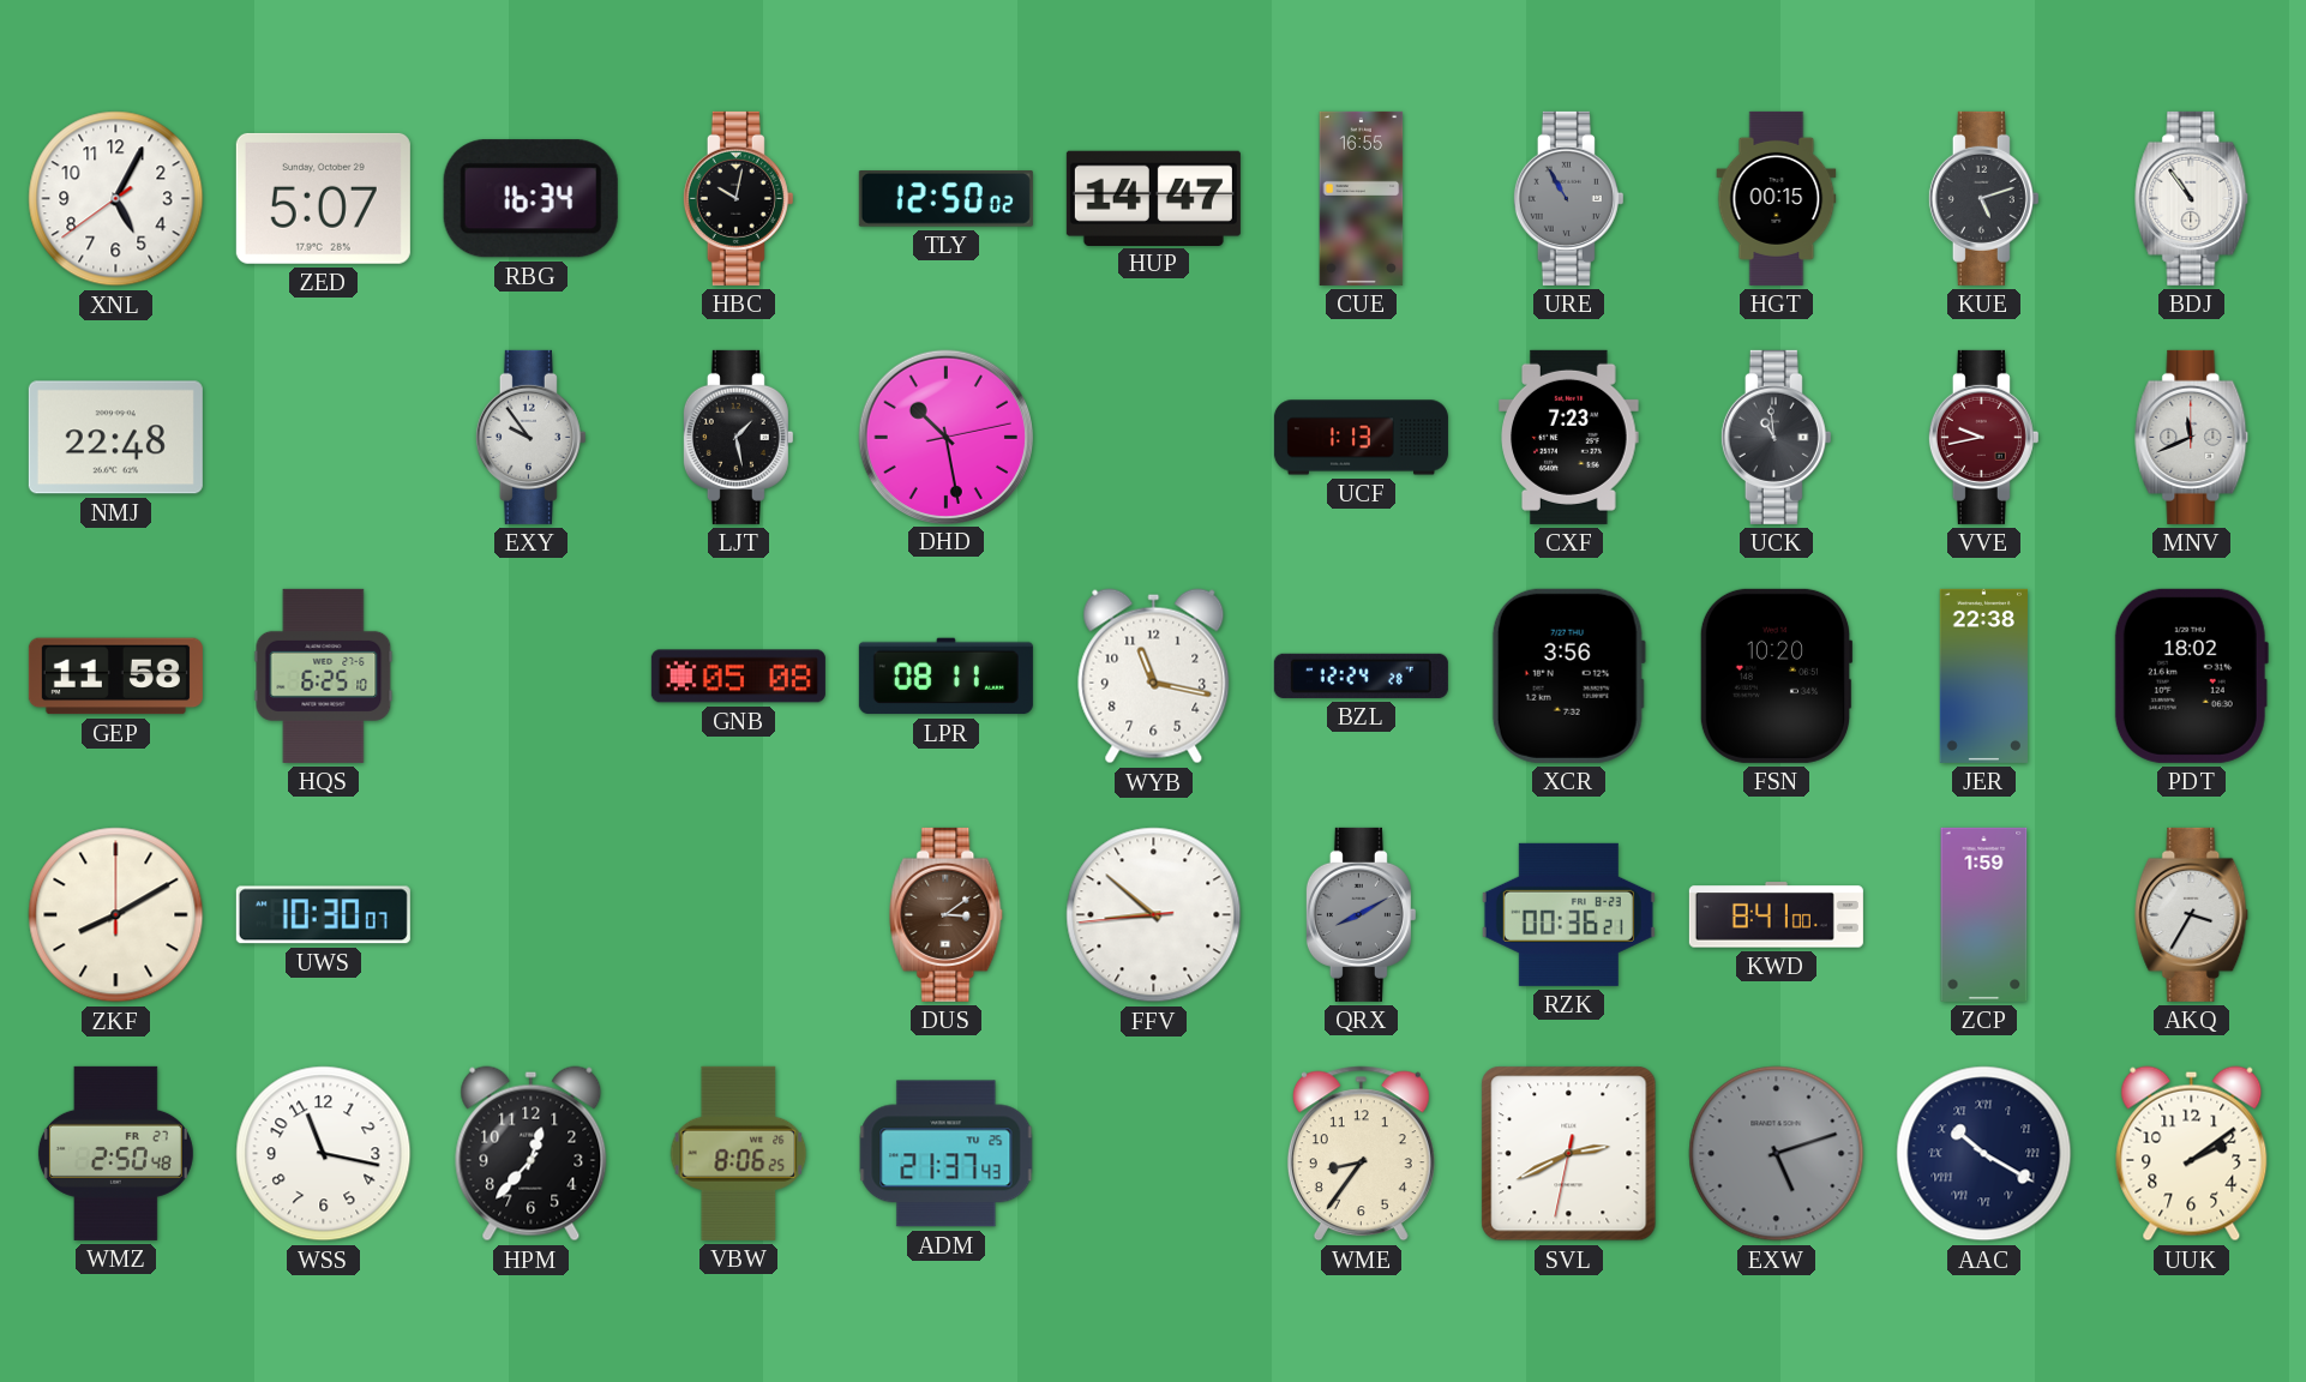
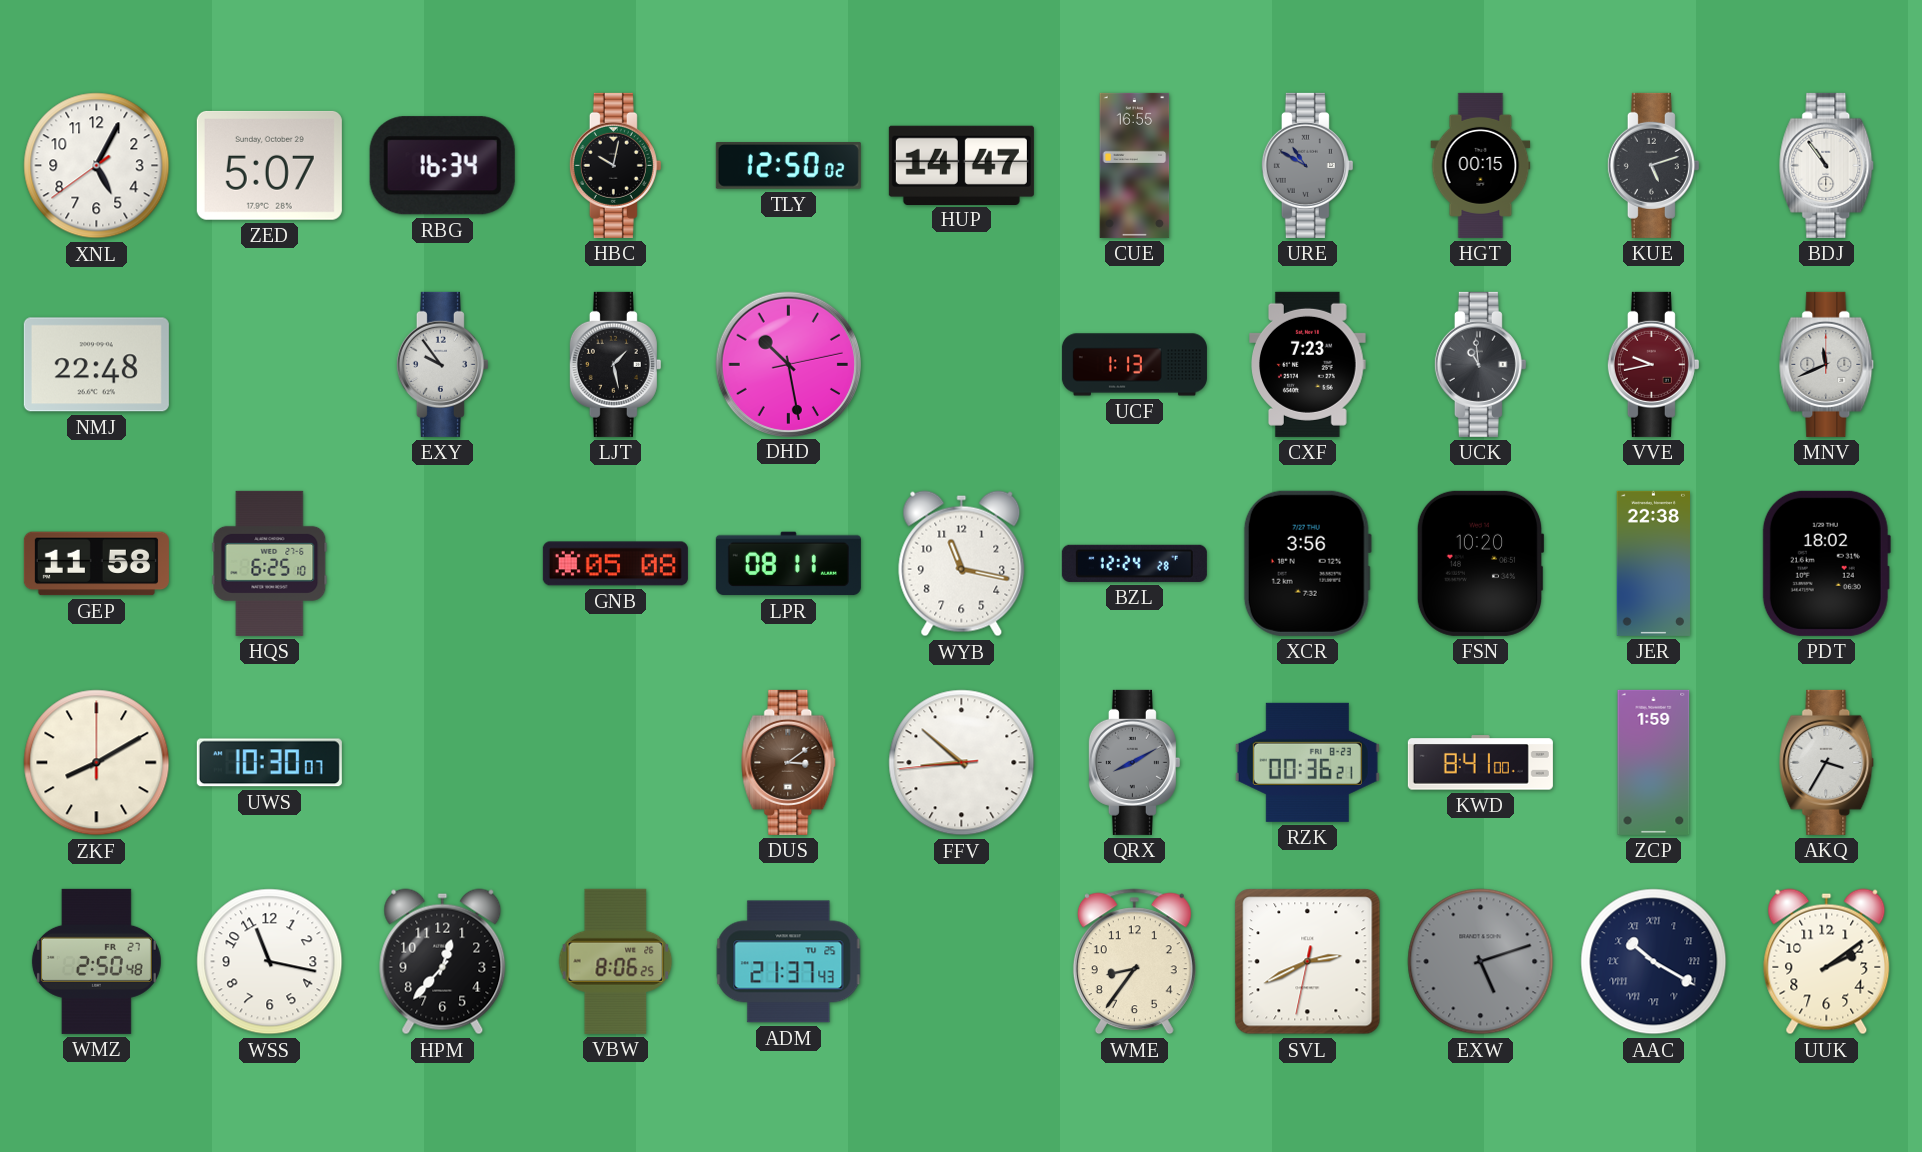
URE: 10:55 -> 10:50
